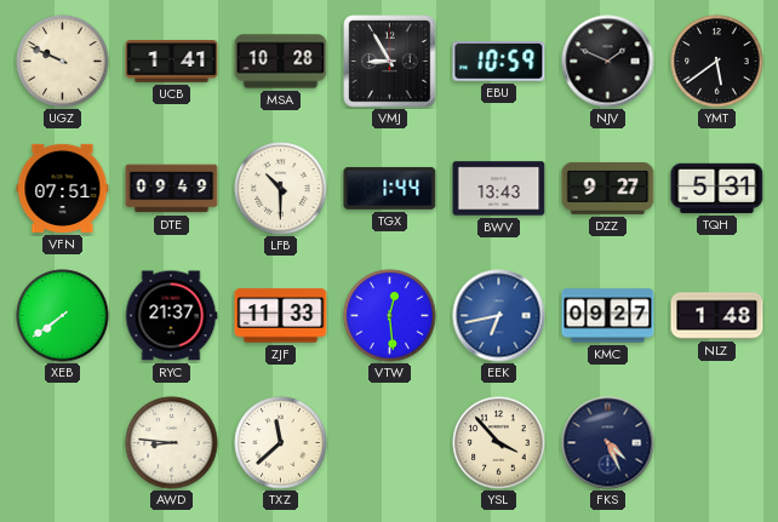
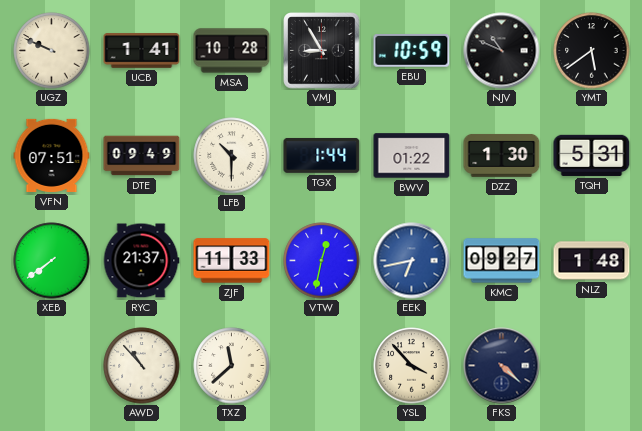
NJV: 1:49 -> 10:49
BWV: 13:43 -> 01:22
DZZ: 9:27 -> 1:30
VTW: 12:29 -> 12:32
AWD: 8:46 -> 10:53
FKS: 4:26 -> 4:22
